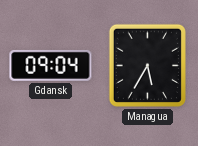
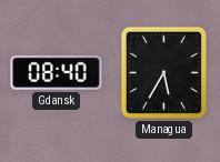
Gdansk: 09:04 -> 08:40
